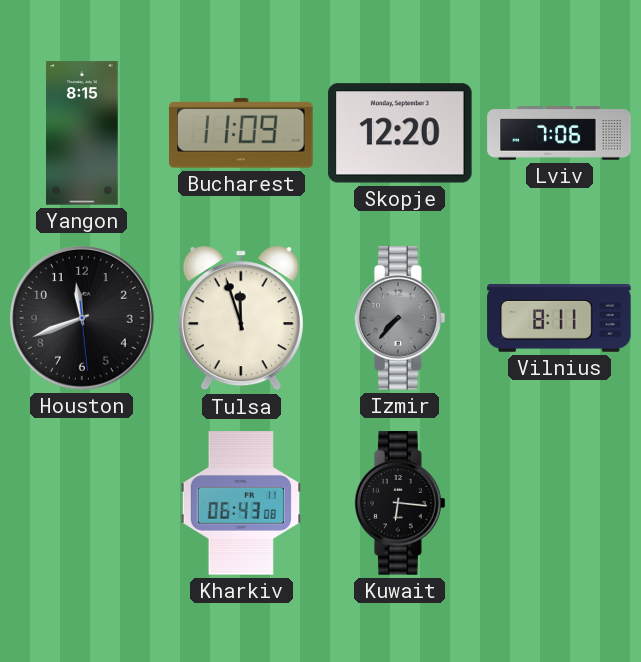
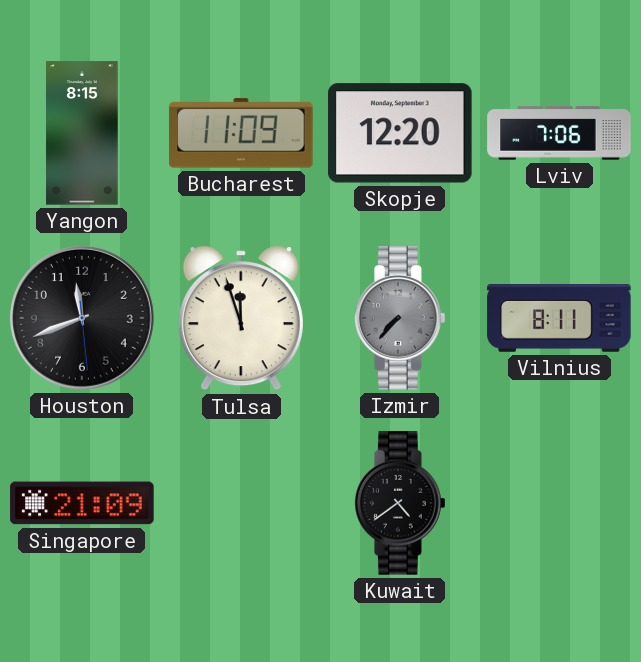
Singapore: none -> 21:09
Kharkiv: 06:43 -> none
Kuwait: 6:16 -> 4:39
